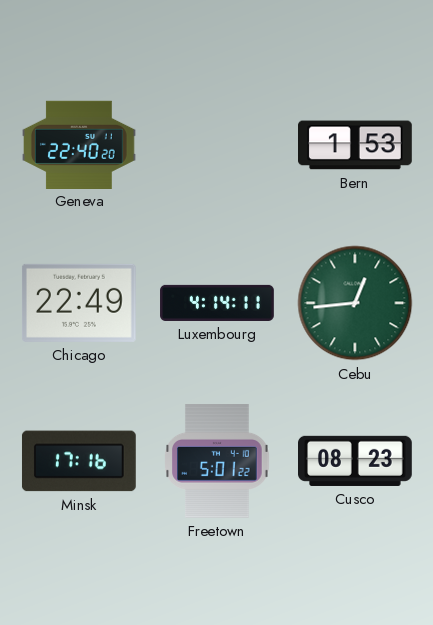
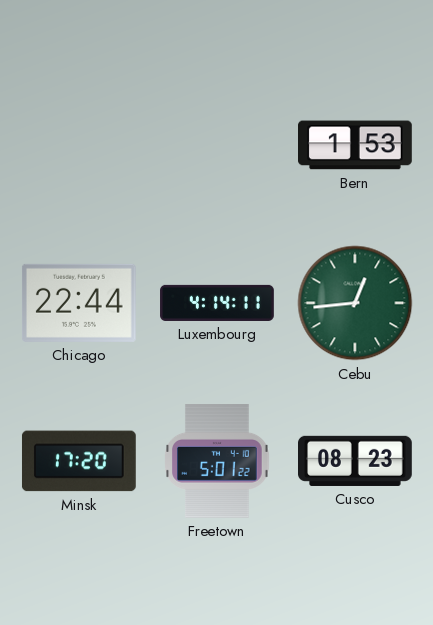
Geneva: 22:40 -> none
Chicago: 22:49 -> 22:44
Minsk: 17:16 -> 17:20
